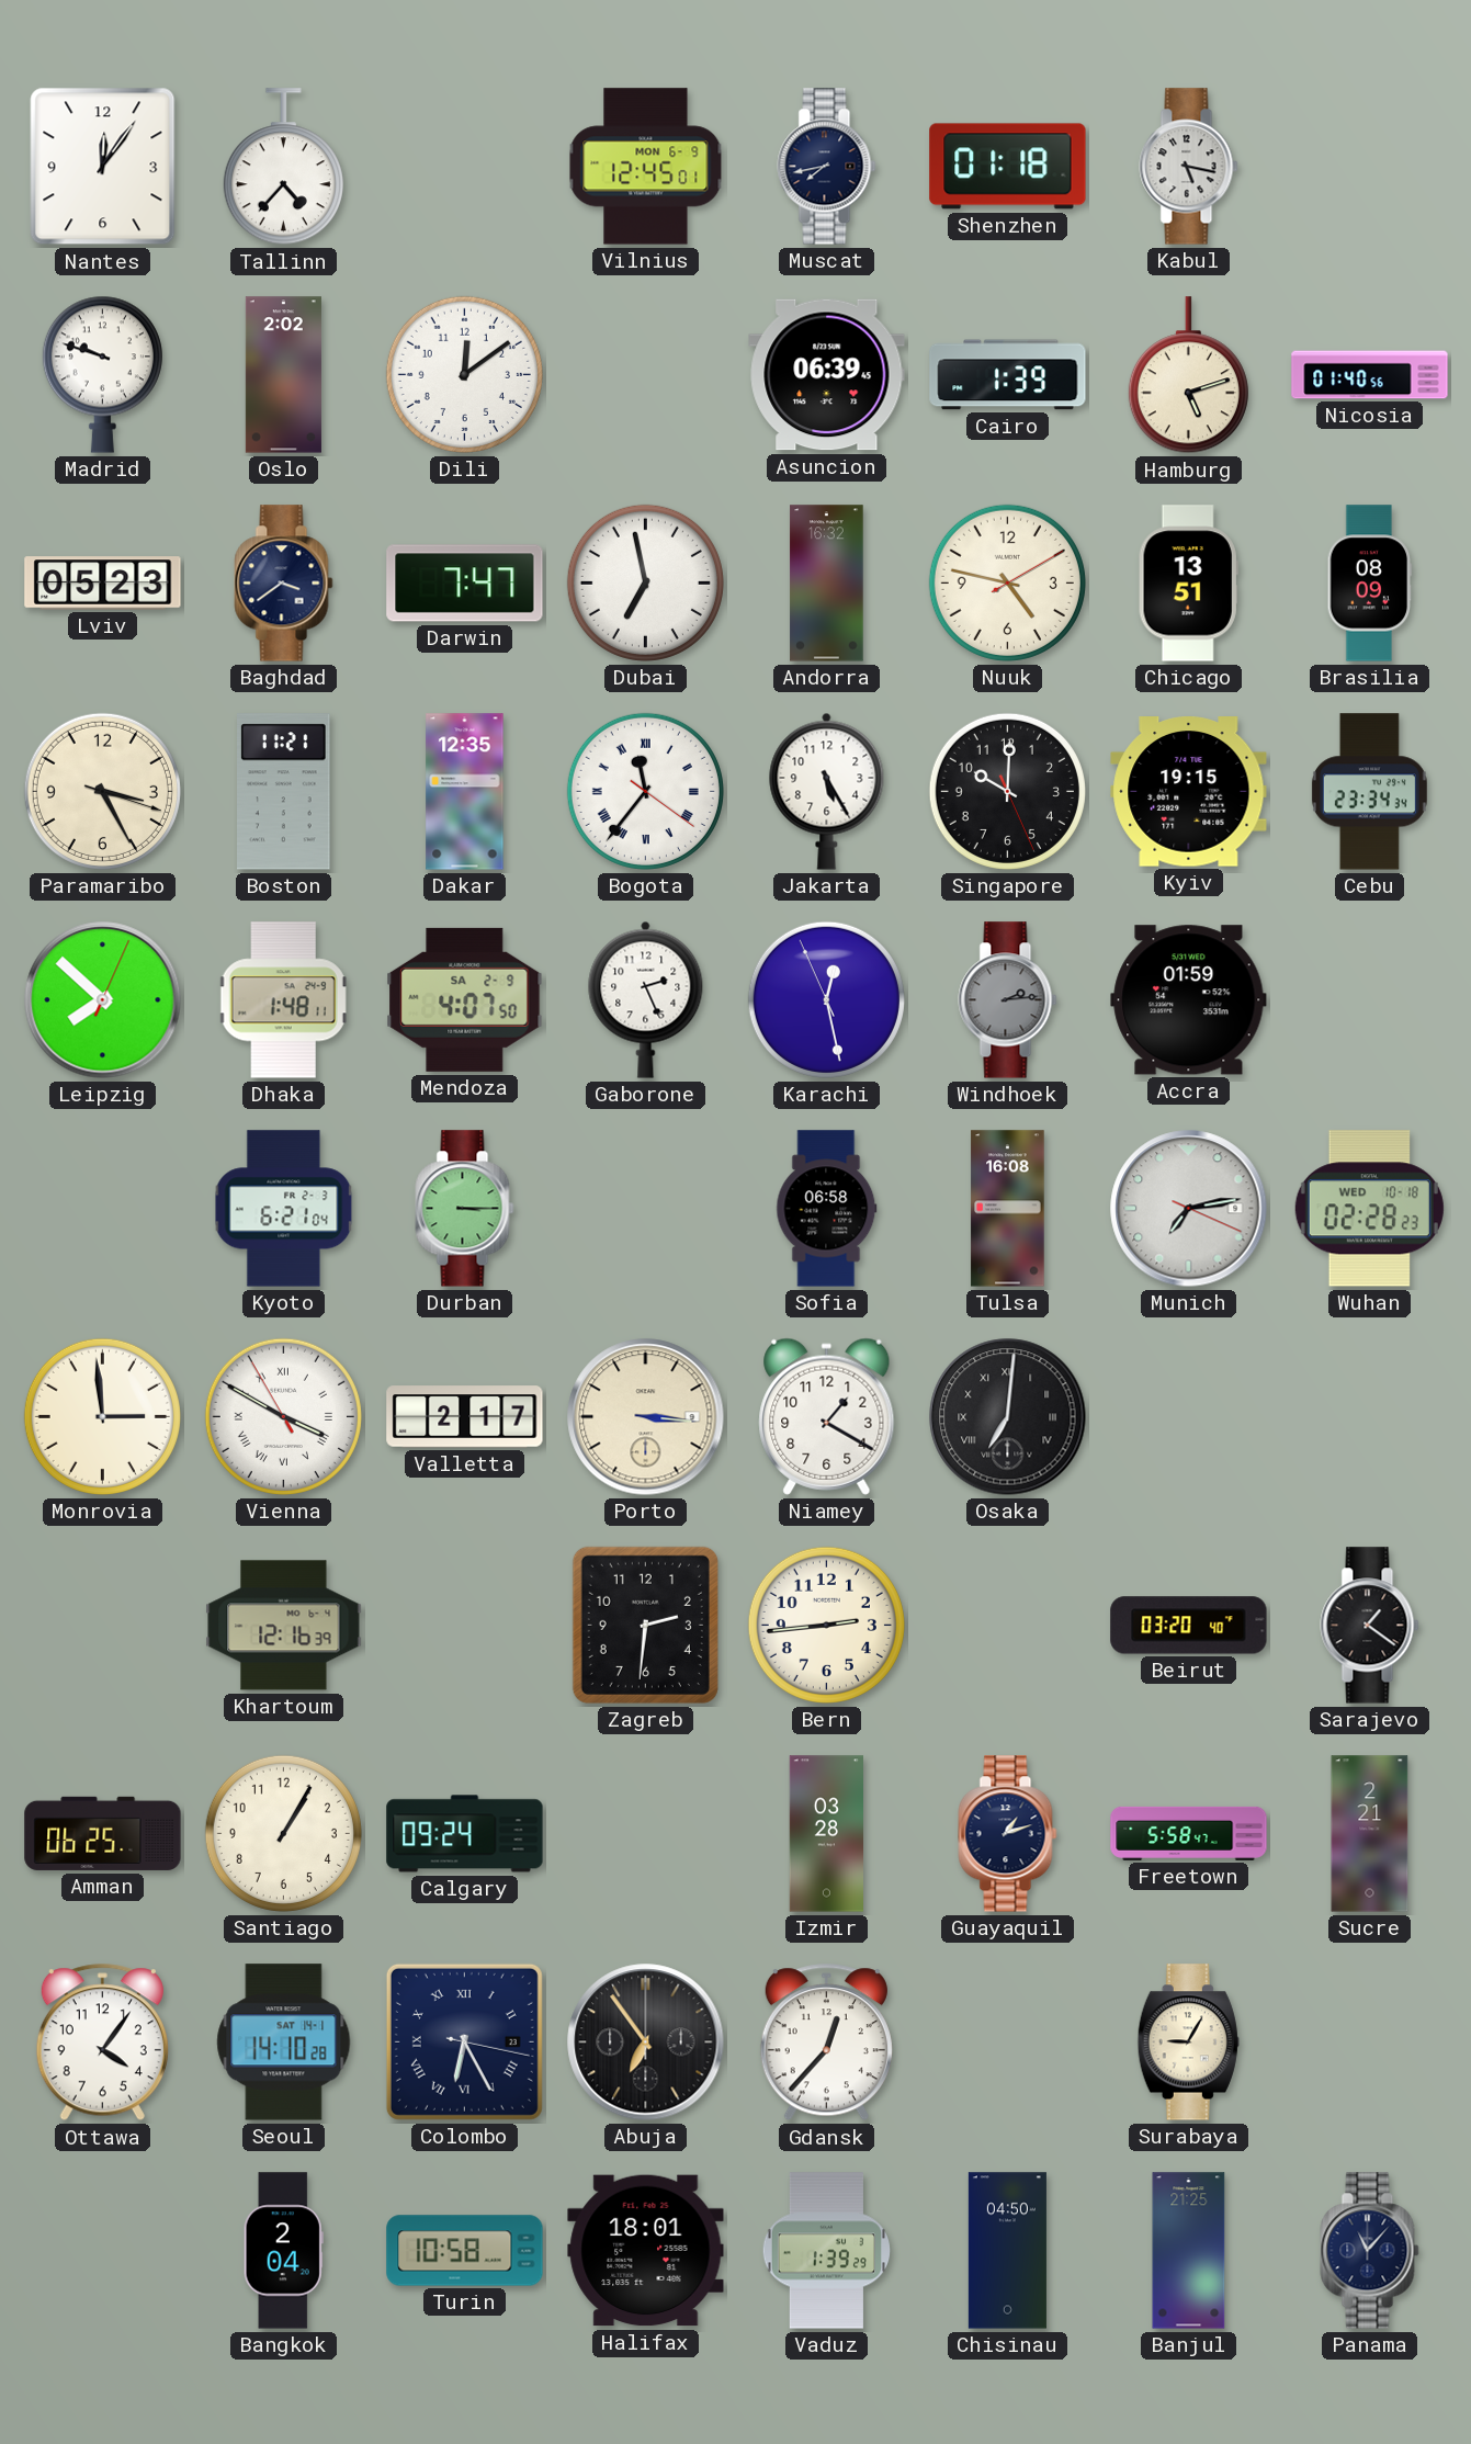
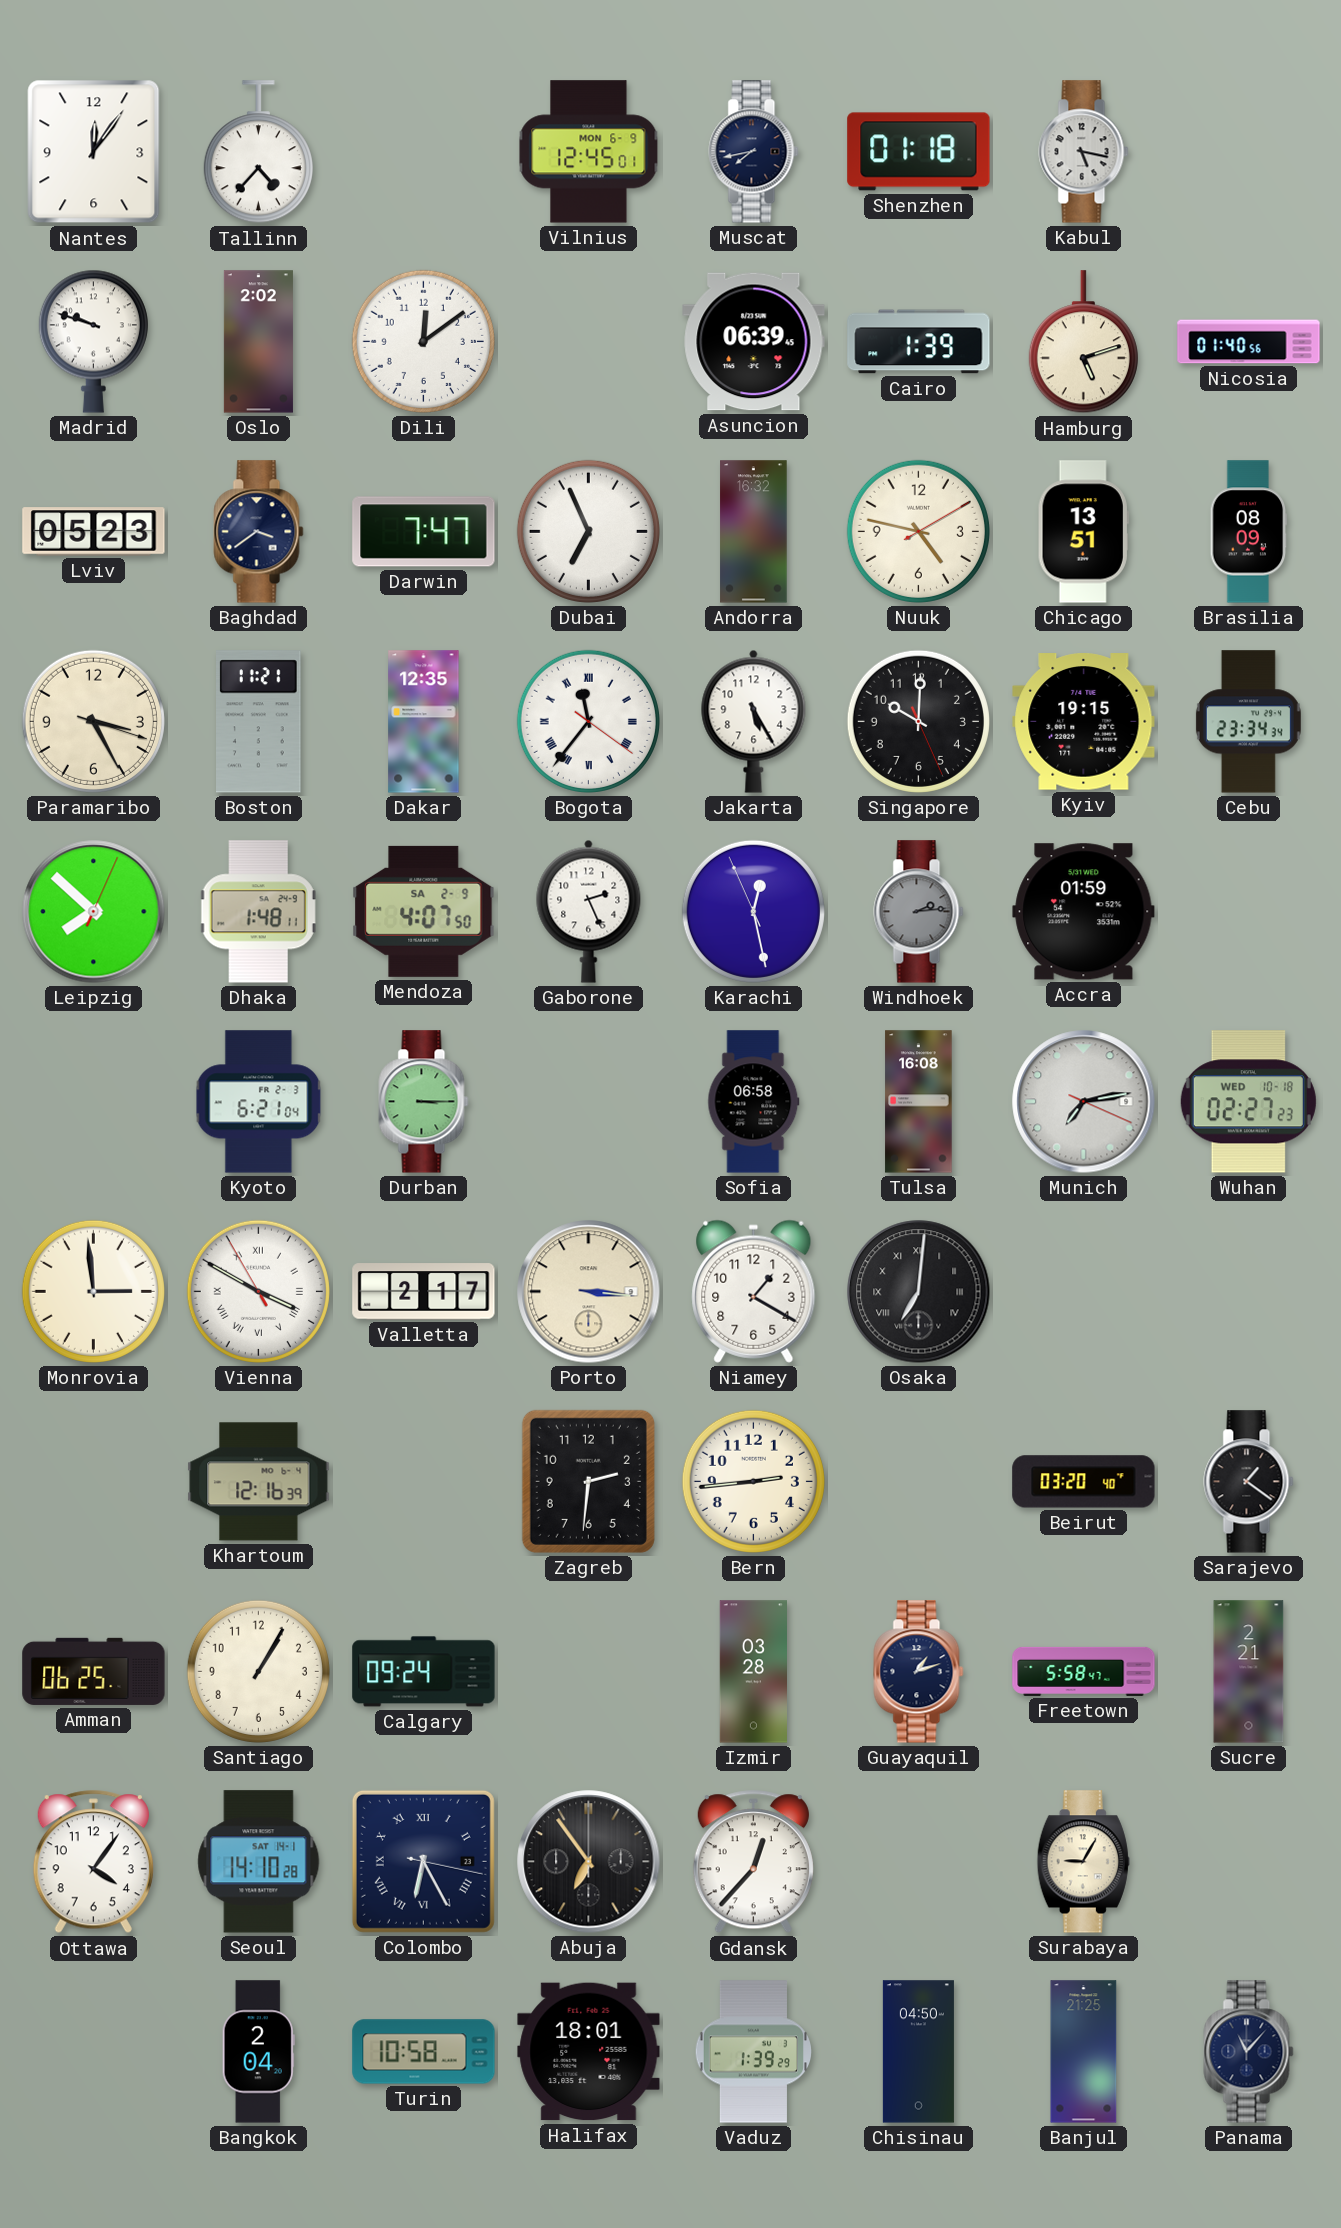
Dubai: 6:58 -> 6:56
Wuhan: 02:28 -> 02:27
